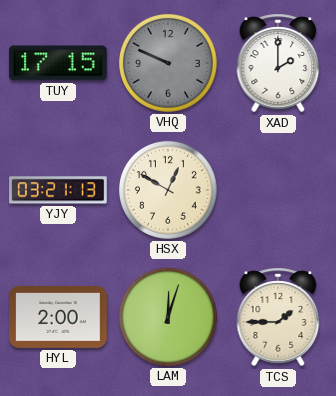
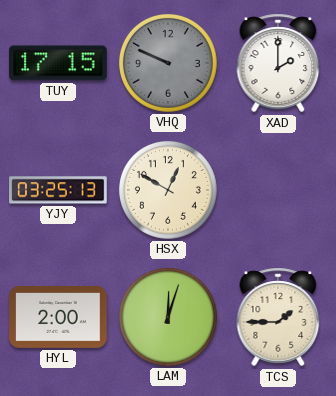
YJY: 03:21 -> 03:25
